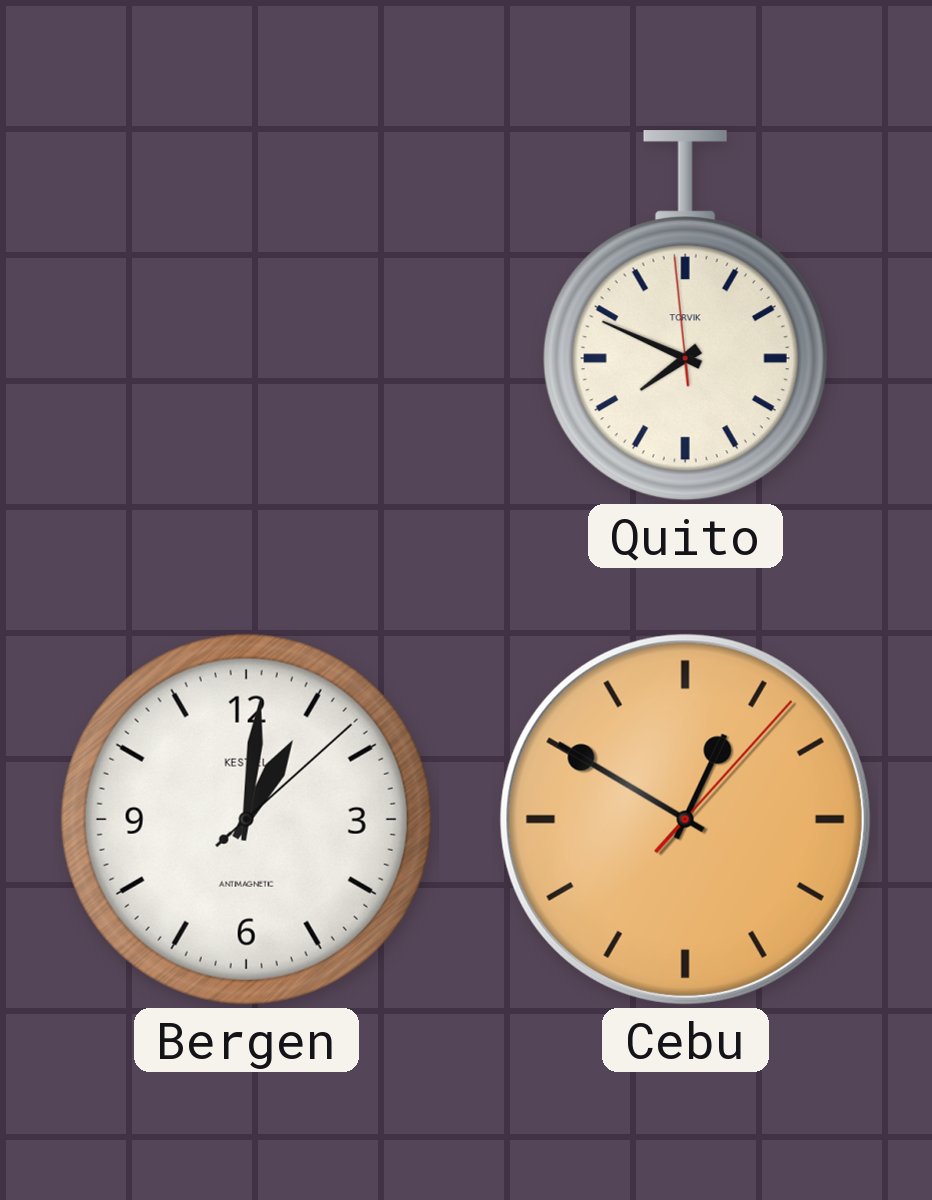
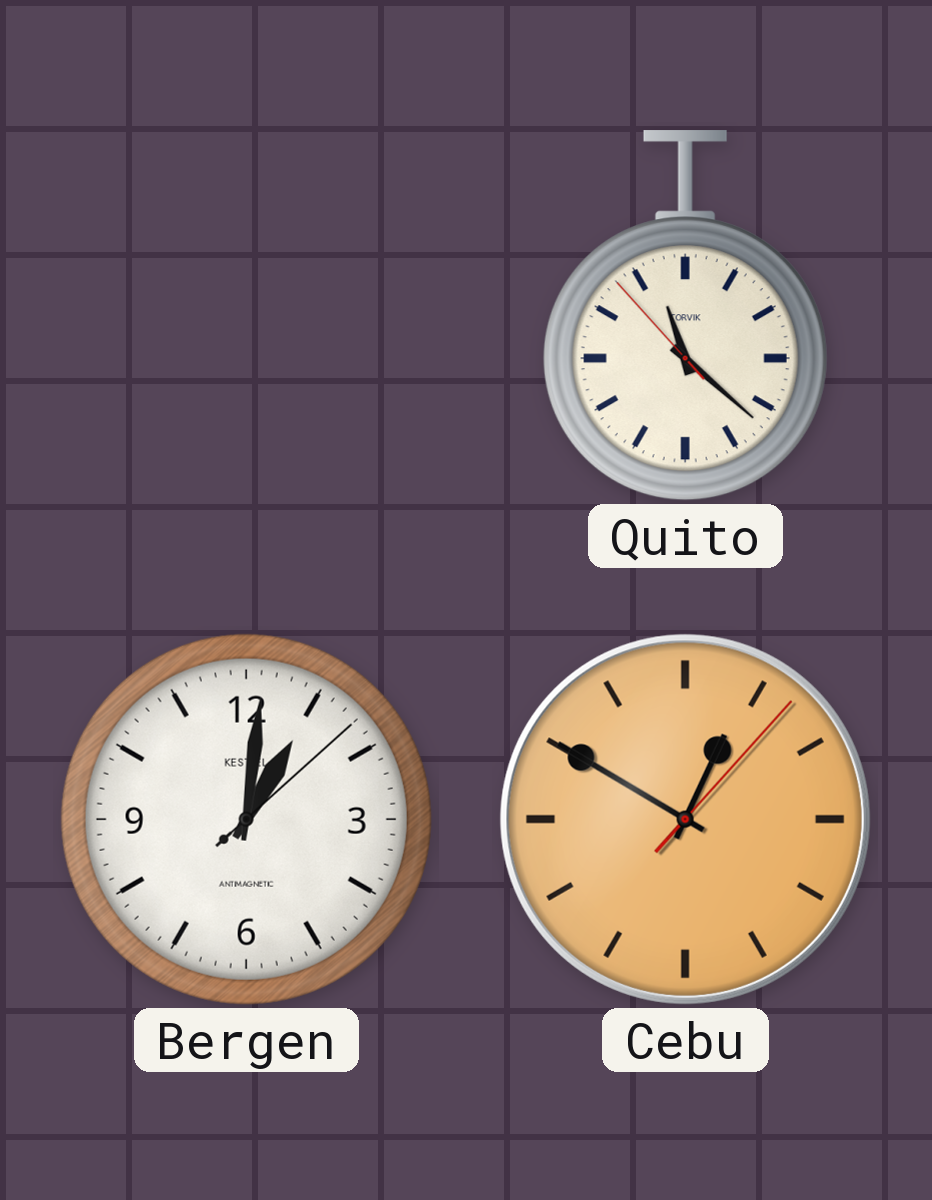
Quito: 7:48 -> 11:21
